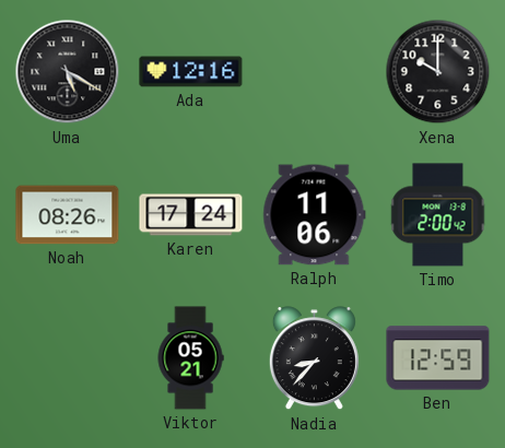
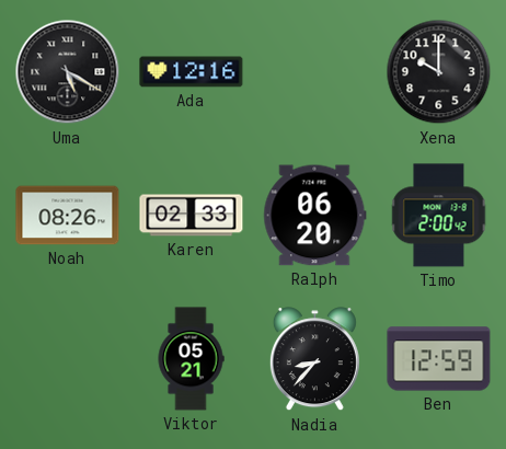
Karen: 17:24 -> 02:33
Ralph: 11:06 -> 06:20
